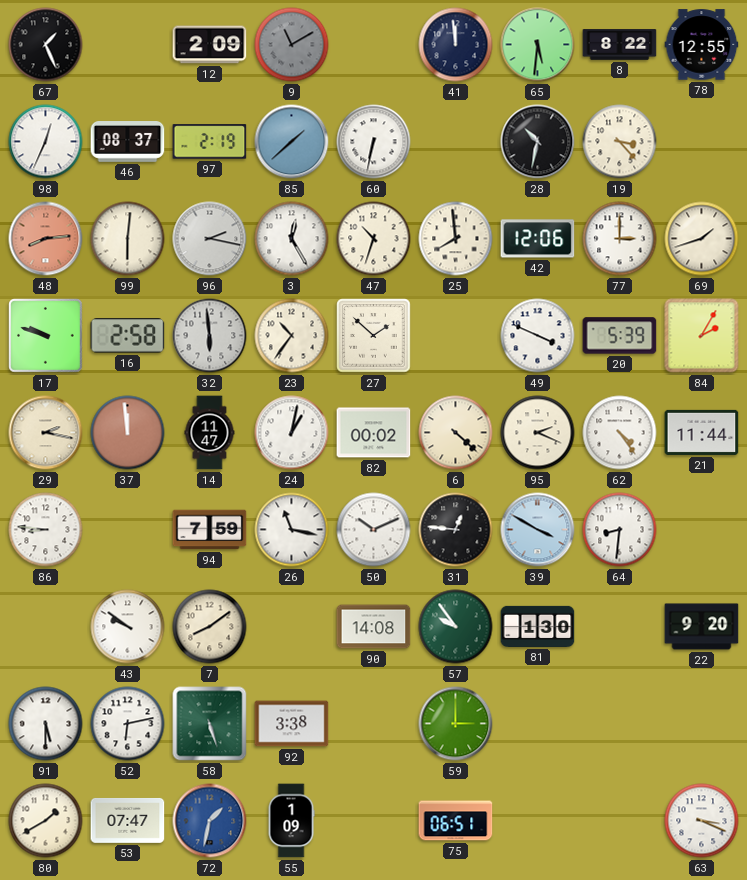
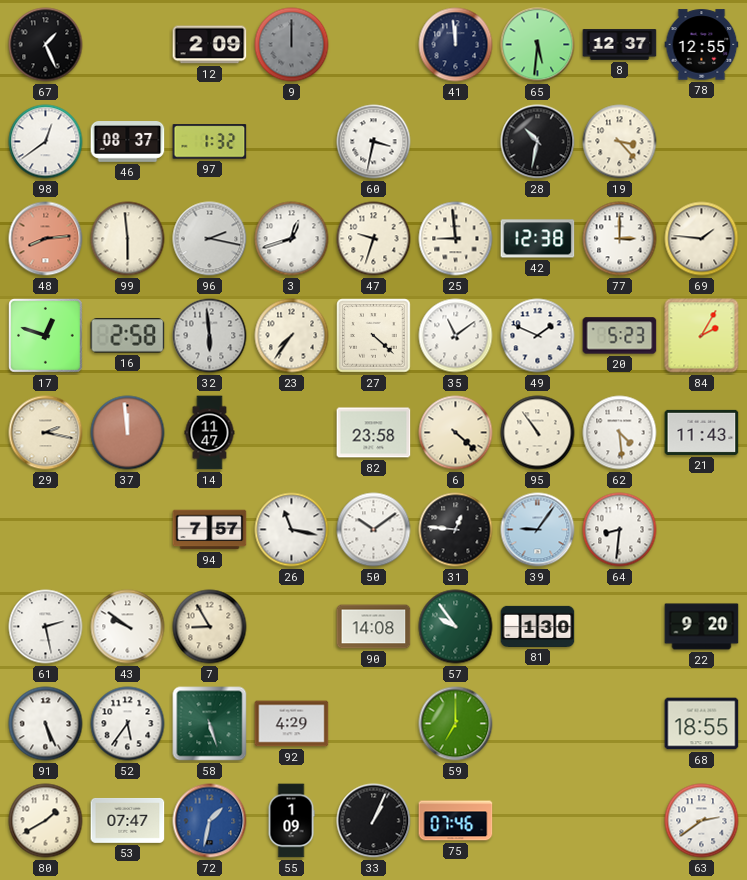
9: 11:10 -> 12:00
8: 8:22 -> 12:37
98: 12:34 -> 12:39
97: 2:19 -> 1:32
85: 1:38 -> none
60: 6:32 -> 3:32
99: 6:01 -> 5:59
3: 12:25 -> 12:42
47: 10:33 -> 9:33
25: 7:59 -> 8:59
42: 12:06 -> 12:38
69: 1:42 -> 1:46
17: 9:48 -> 12:48
23: 10:36 -> 7:36
27: 1:52 -> 4:22
35: none -> 11:09
49: 3:49 -> 1:49
20: 5:39 -> 5:23
24: 1:02 -> none
82: 00:02 -> 23:58
95: 2:19 -> 10:54
62: 4:24 -> 4:29
21: 11:44 -> 11:43
86: 8:46 -> none
94: 7:59 -> 7:57
50: 10:11 -> 10:09
39: 3:50 -> 9:06
61: none -> 2:28
7: 8:09 -> 8:55
91: 5:30 -> 5:26
52: 6:13 -> 5:36
92: 3:38 -> 4:29
59: 3:00 -> 7:00
68: none -> 18:55
33: none -> 1:04
75: 06:51 -> 07:46
63: 3:19 -> 2:39
